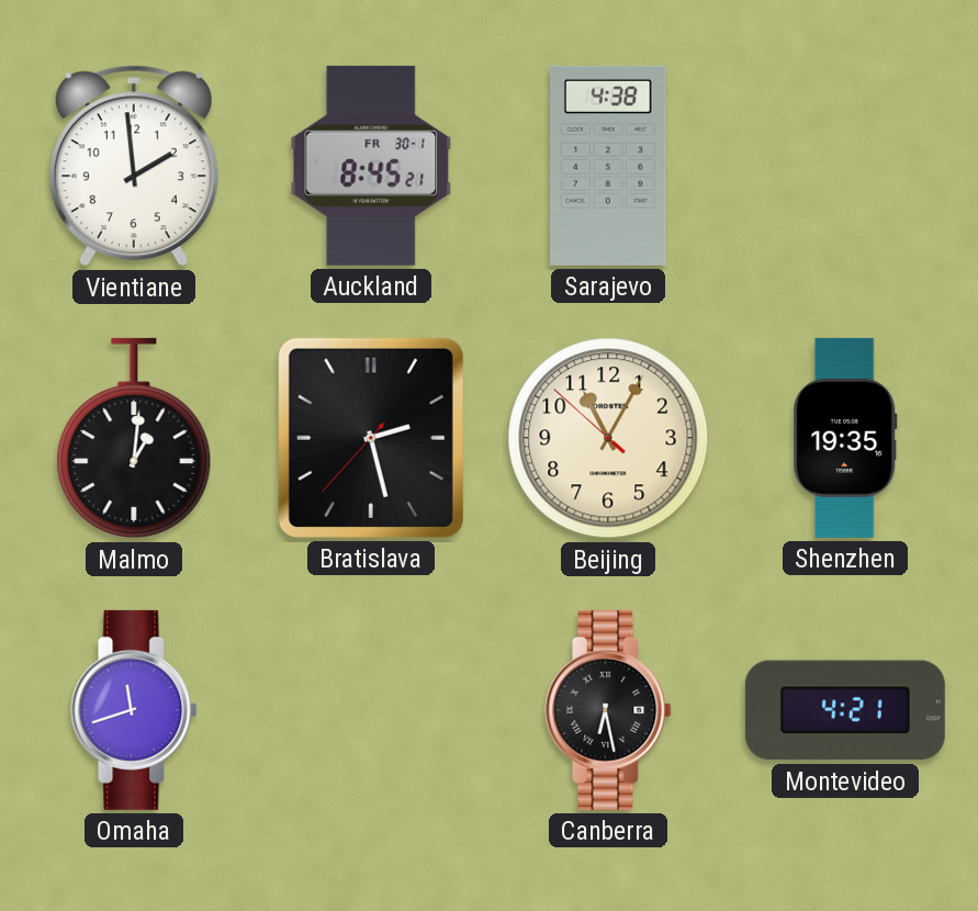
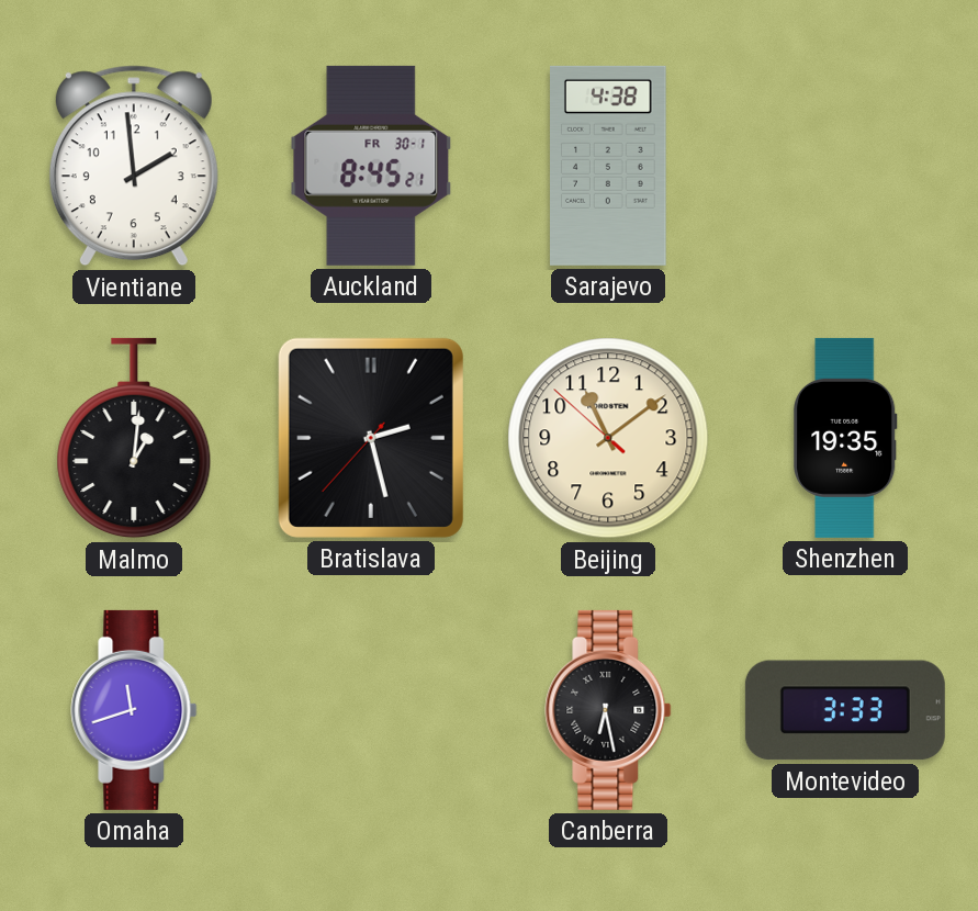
Beijing: 11:04 -> 11:08
Montevideo: 4:21 -> 3:33
